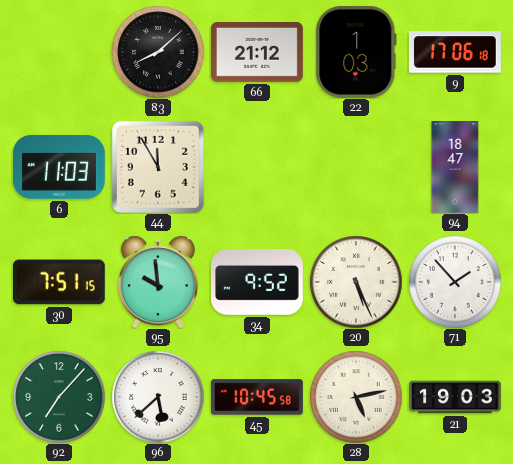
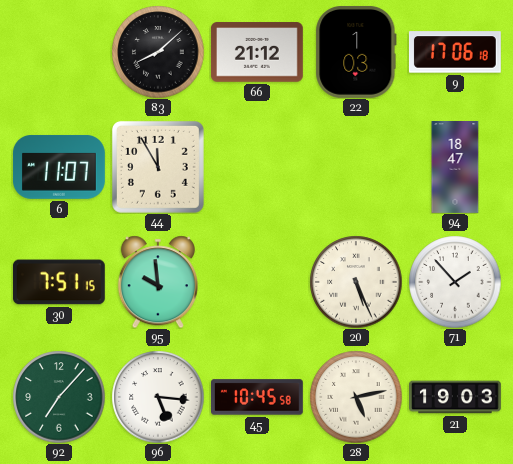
6: 11:03 -> 11:07
34: 9:52 -> none
96: 5:38 -> 5:16
